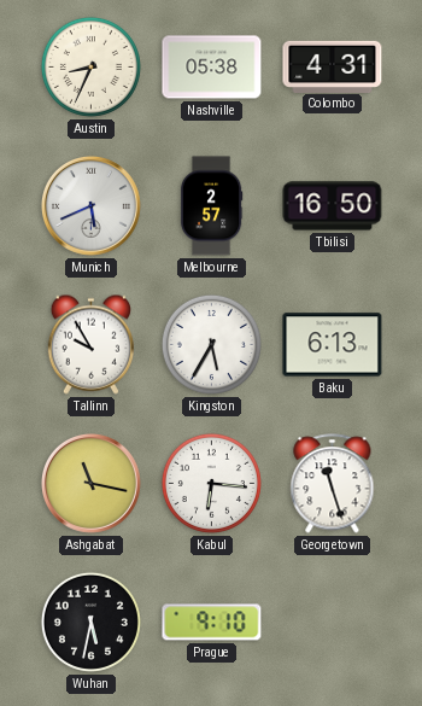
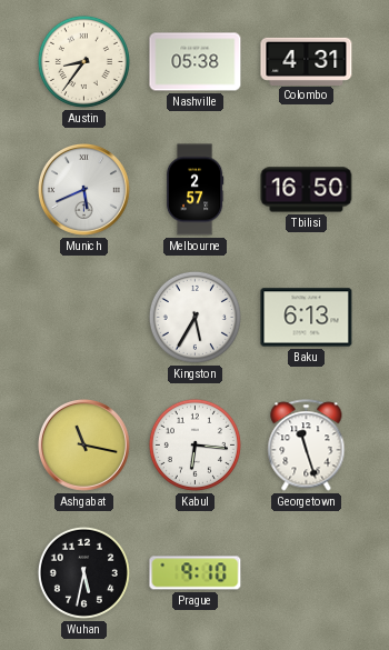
Austin: 8:34 -> 8:36
Tallinn: 9:55 -> none
